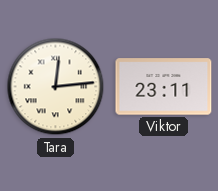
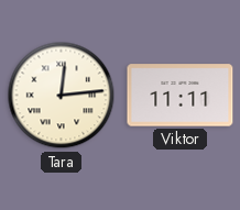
Viktor: 23:11 -> 11:11
